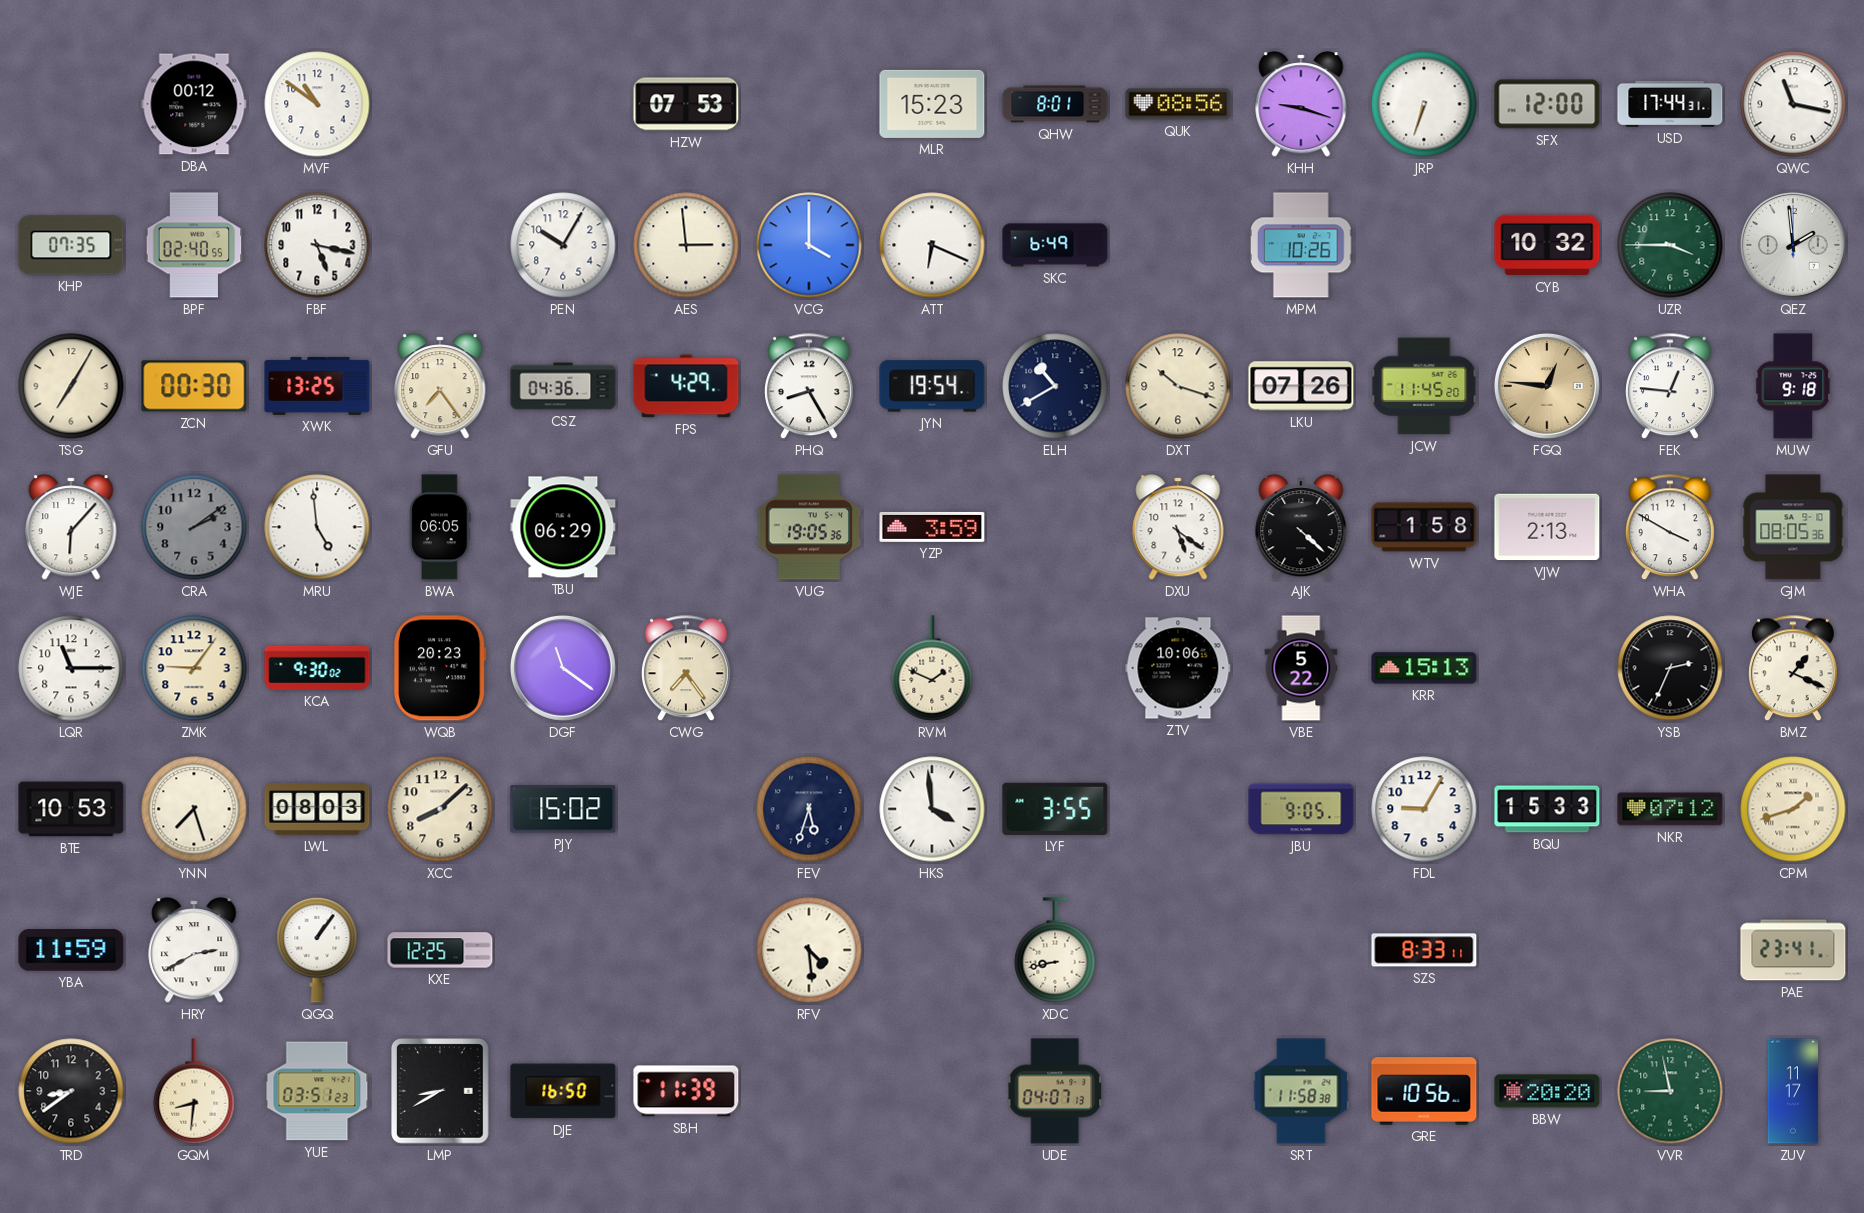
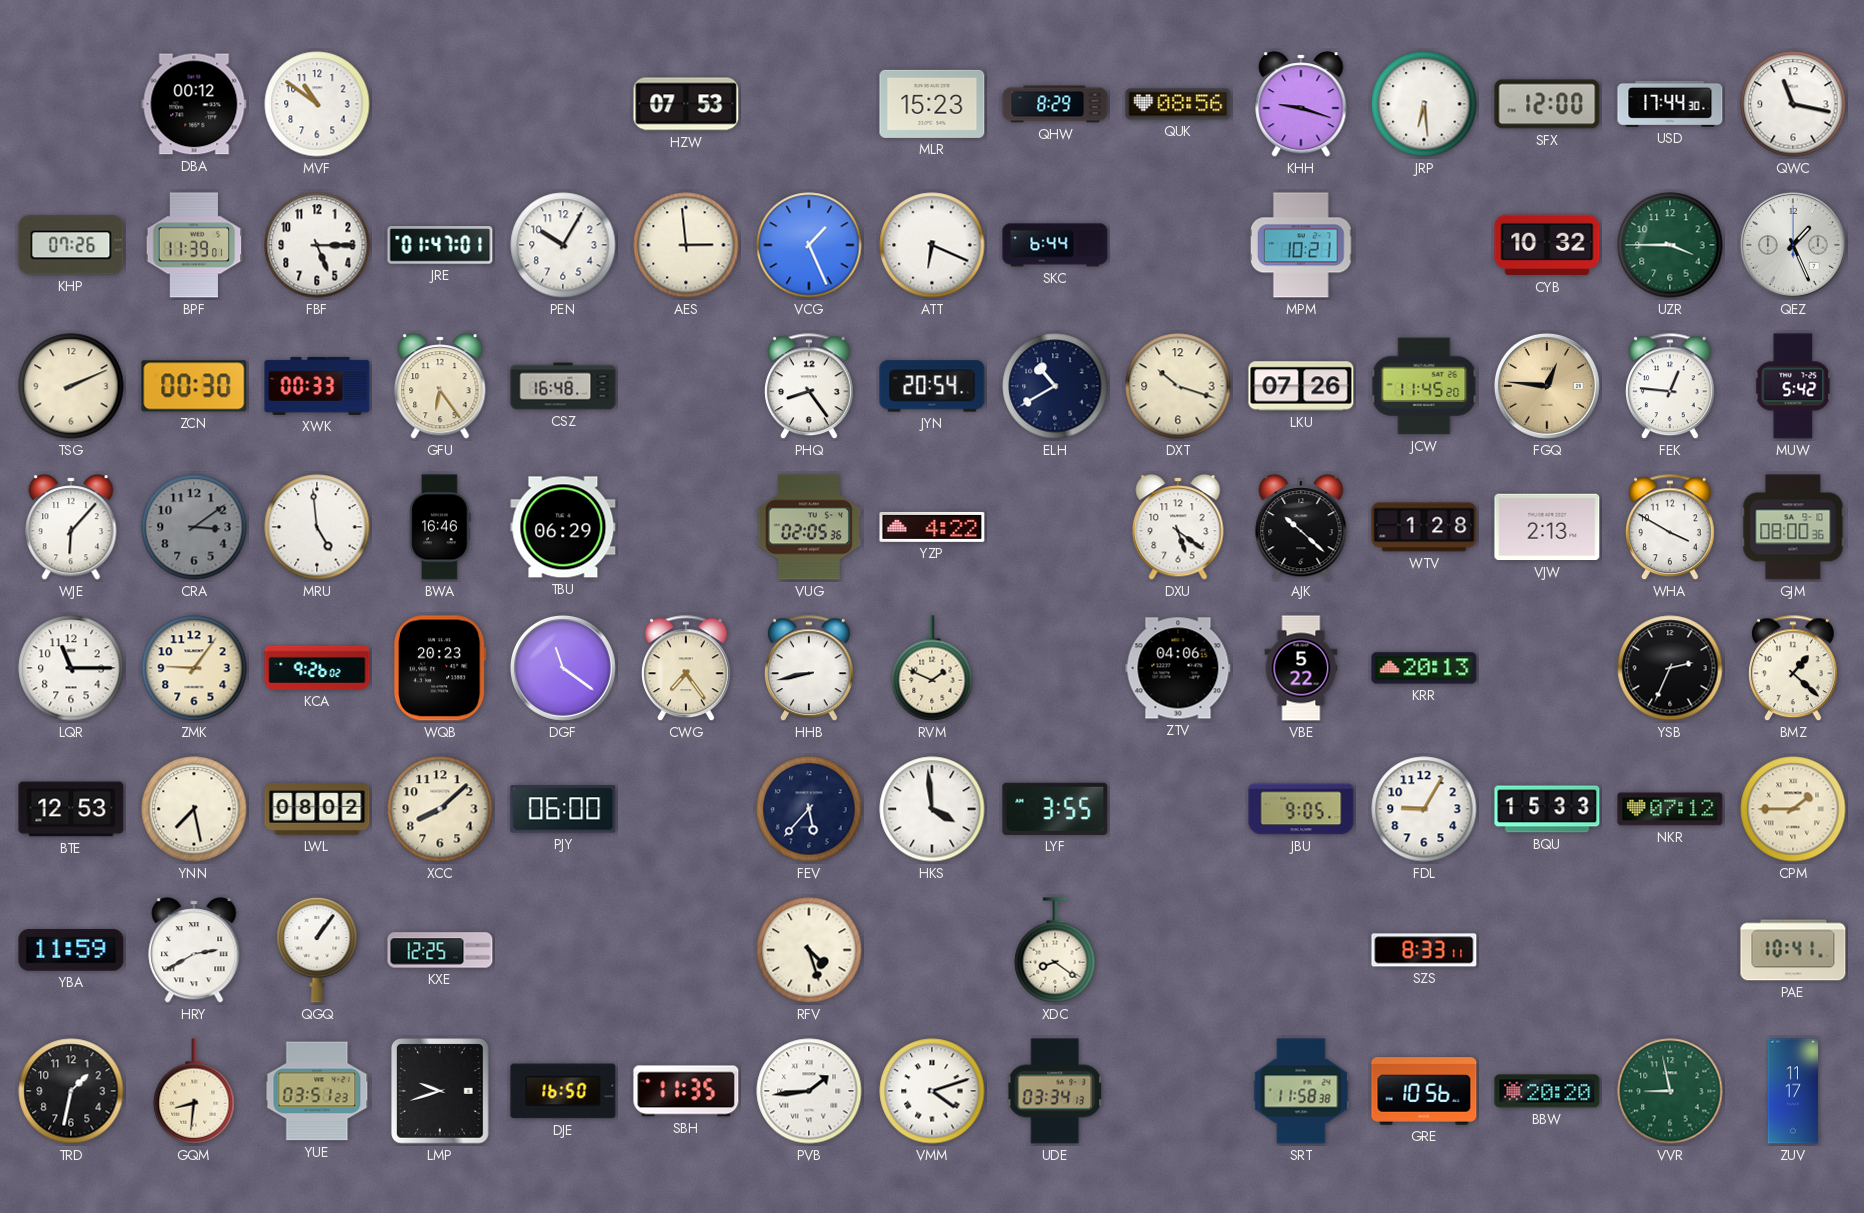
QHW: 8:01 -> 8:29
JRP: 6:33 -> 6:29
USD: 17:44:31 -> 17:44:30
KHP: 07:35 -> 07:26
BPF: 02:40 -> 11:39
FBF: 5:17 -> 5:15
JRE: none -> 01:47
VCG: 4:00 -> 1:26
SKC: 6:49 -> 6:44
MPM: 10:26 -> 10:21
QEZ: 1:59 -> 1:26
TSG: 7:05 -> 2:11
XWK: 13:25 -> 00:33
GFU: 7:24 -> 6:24
CSZ: 04:36 -> 16:48
FPS: 4:29 -> none
PHQ: 8:25 -> 8:24
JYN: 19:54 -> 20:54
MUW: 9:18 -> 5:42
CRA: 2:09 -> 3:09
BWA: 06:05 -> 16:46
VUG: 19:05 -> 02:05
YZP: 3:59 -> 4:22
AJK: 4:22 -> 10:22
WTV: 1:58 -> 1:28
GJM: 08:05 -> 08:00
KCA: 9:30 -> 9:26
HHB: none -> 8:43
ZTV: 10:06 -> 04:06
KRR: 15:13 -> 20:13
BMZ: 1:19 -> 1:22
BTE: 10:53 -> 12:53
YNN: 7:27 -> 7:28
LWL: 08:03 -> 08:02
PJY: 15:02 -> 06:00
FEV: 5:33 -> 5:37
CPM: 1:42 -> 1:45
RFV: 4:29 -> 4:27
XDC: 8:43 -> 8:21
PAE: 23:41 -> 10:41
TRD: 8:39 -> 1:32
LMP: 8:40 -> 9:42
SBH: 11:39 -> 11:35
PVB: none -> 1:44
VMM: none -> 4:12
UDE: 04:07 -> 03:34
